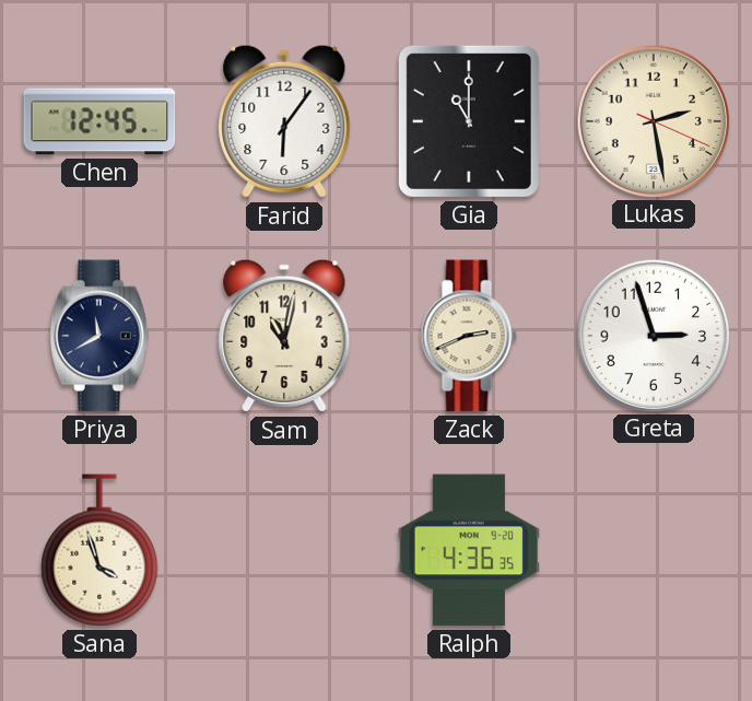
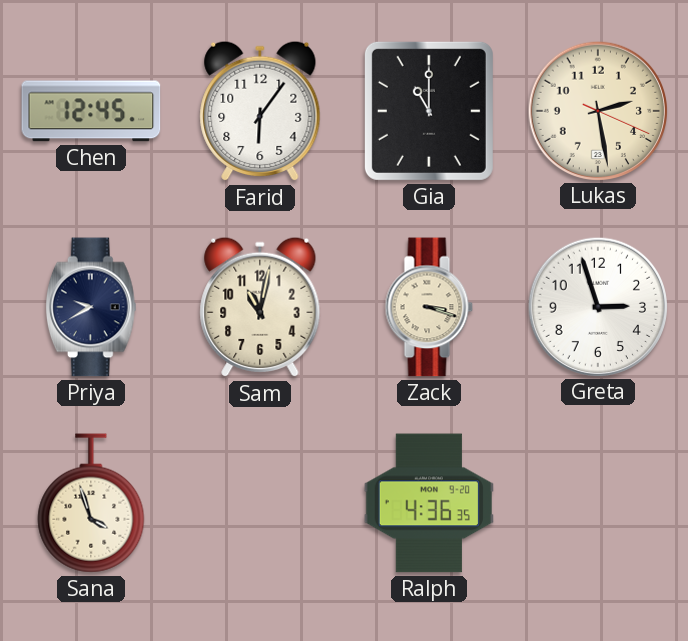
Priya: 11:40 -> 9:40
Zack: 2:41 -> 3:18
